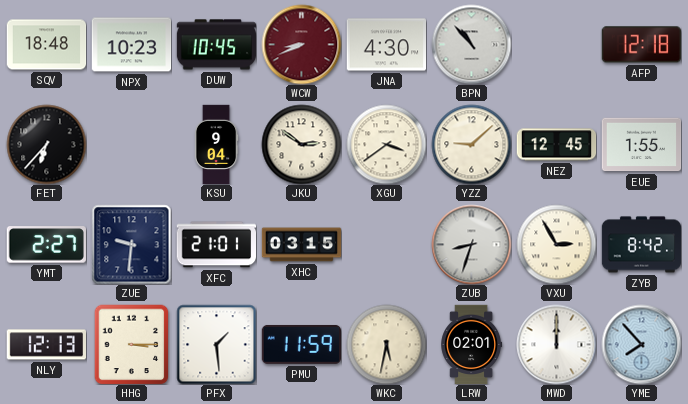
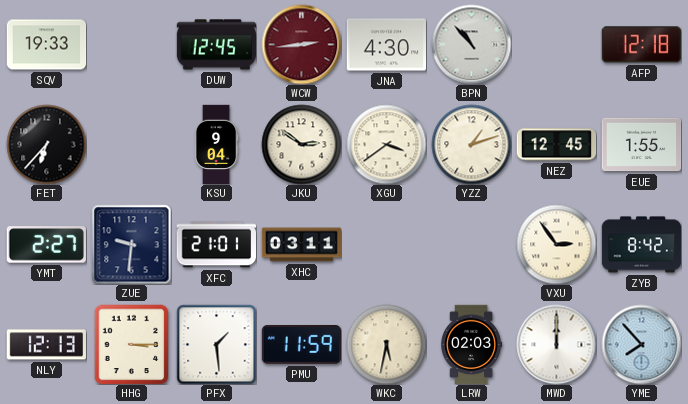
SQV: 18:48 -> 19:33
NPX: 10:23 -> none
DUW: 10:45 -> 12:45
WCW: 8:41 -> 2:44
YZZ: 9:08 -> 1:12
XHC: 03:15 -> 03:11
ZUB: 8:33 -> none
VXU: 2:55 -> 2:54
LRW: 02:01 -> 02:03
